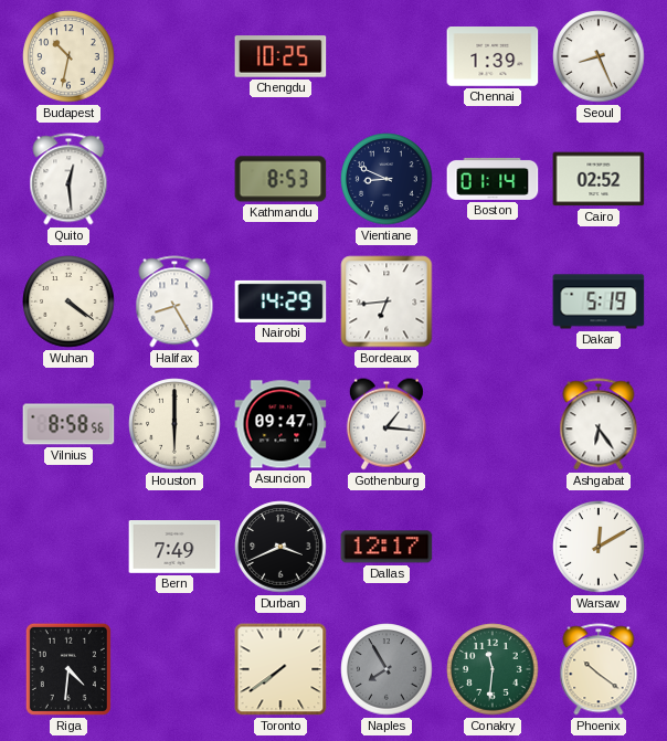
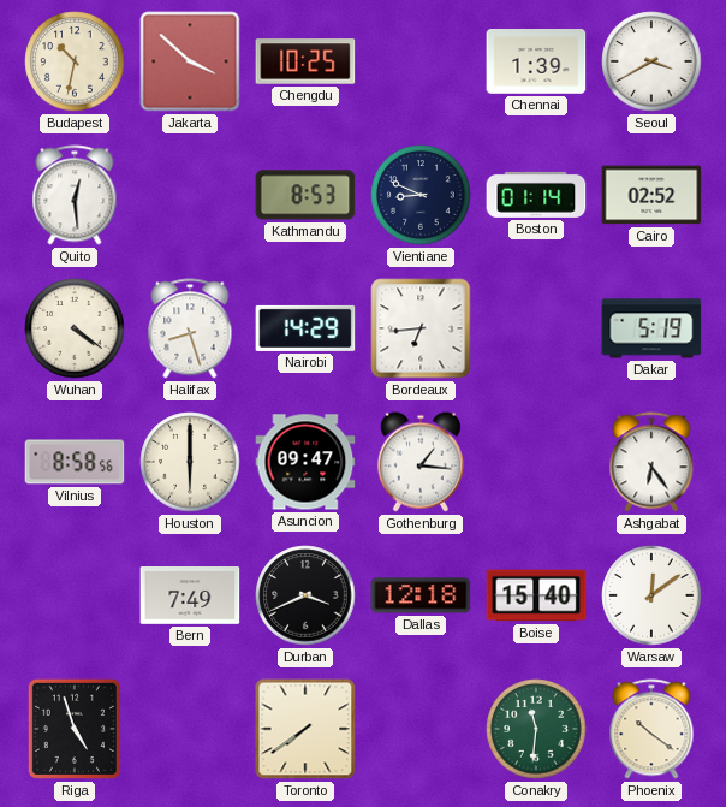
Jakarta: none -> 3:52
Seoul: 8:26 -> 3:40
Halifax: 8:25 -> 8:27
Dallas: 12:17 -> 12:18
Boise: none -> 15:40
Warsaw: 12:10 -> 12:09
Riga: 4:31 -> 4:57
Naples: 7:55 -> none
